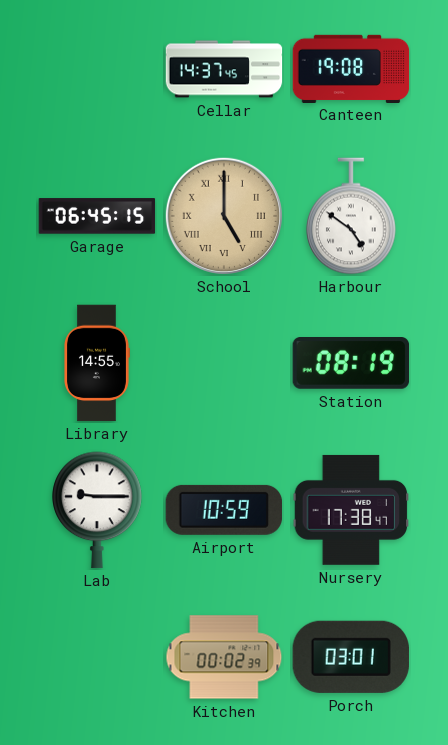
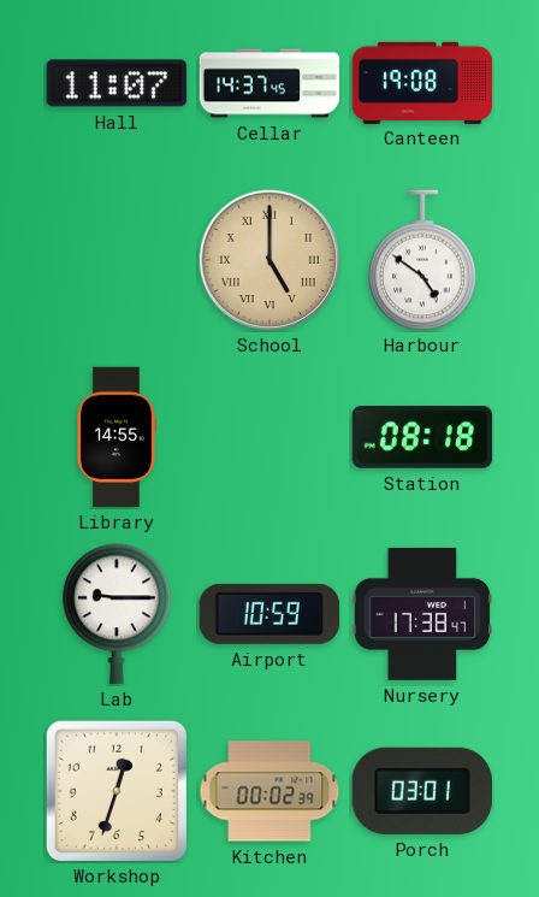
Hall: none -> 11:07
Garage: 06:45 -> none
Station: 08:19 -> 08:18
Workshop: none -> 12:33
